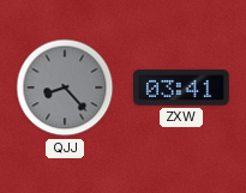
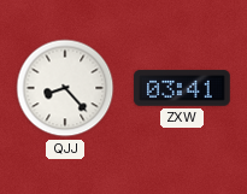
QJJ dial: grey -> white
